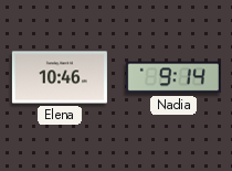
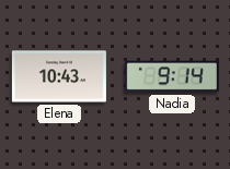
Elena: 10:46 -> 10:43
